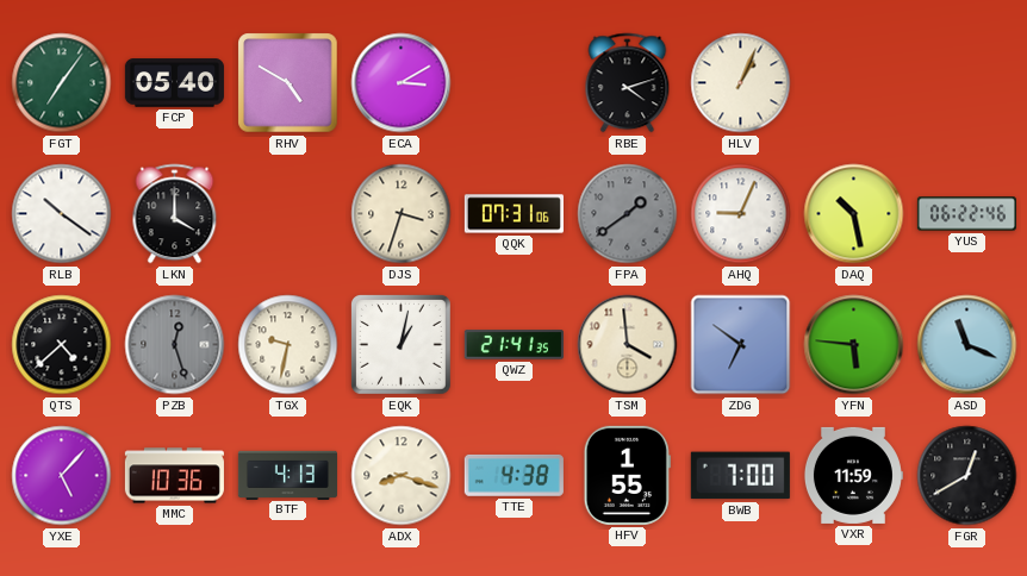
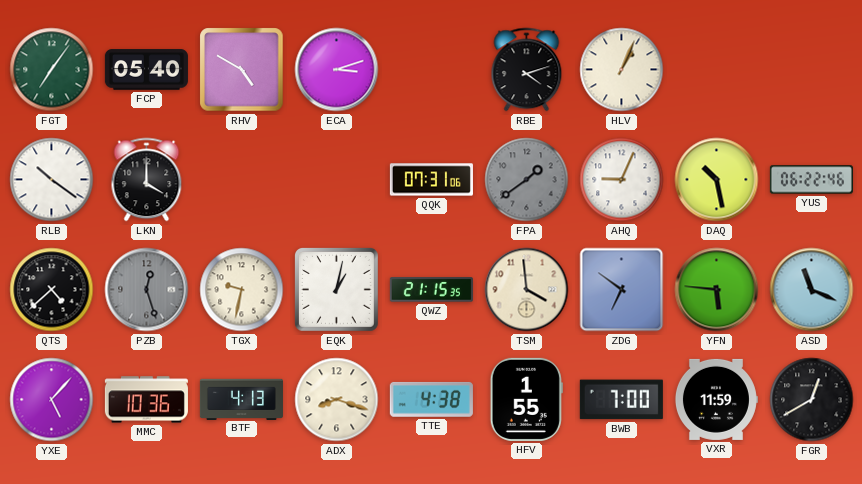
ECA: 3:10 -> 3:12
DJS: 3:33 -> none
QWZ: 21:41 -> 21:15
